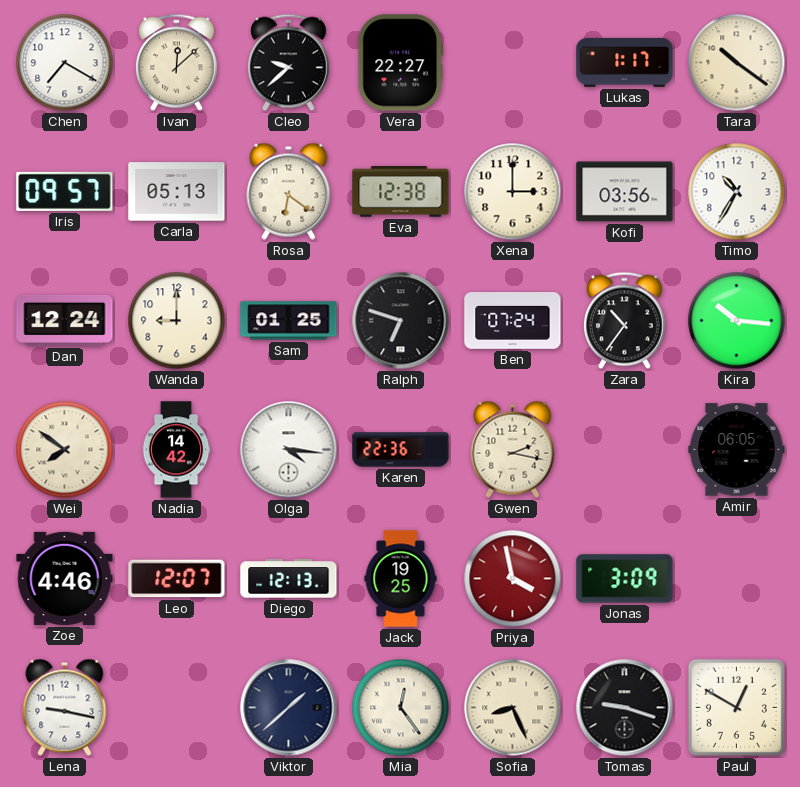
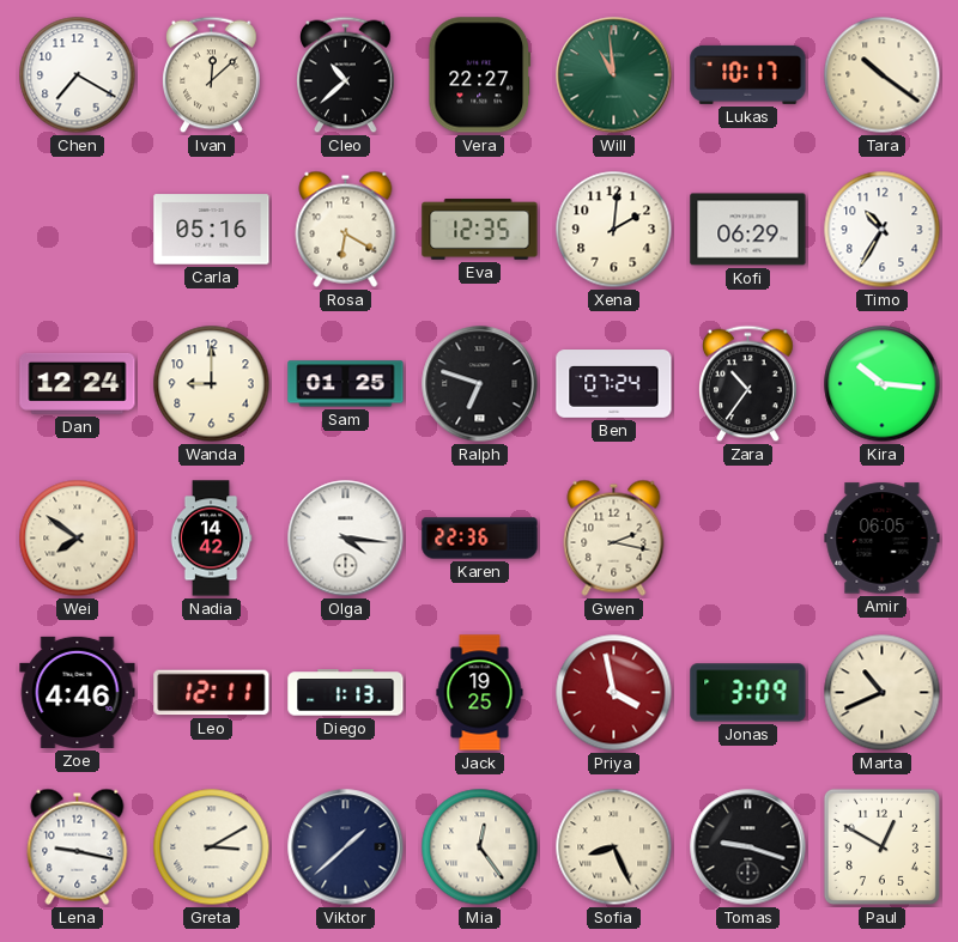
Cleo: 9:38 -> 10:38
Will: none -> 10:59
Lukas: 1:17 -> 10:17
Iris: 09:57 -> none
Carla: 05:13 -> 05:16
Rosa: 6:21 -> 6:20
Eva: 12:38 -> 12:35
Xena: 3:00 -> 2:01
Kofi: 03:56 -> 06:29
Leo: 12:07 -> 12:11
Diego: 12:13 -> 1:13
Marta: none -> 10:41
Greta: none -> 3:10
